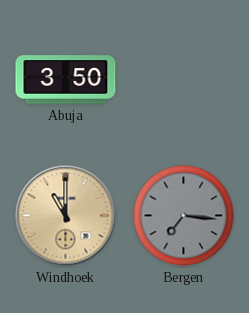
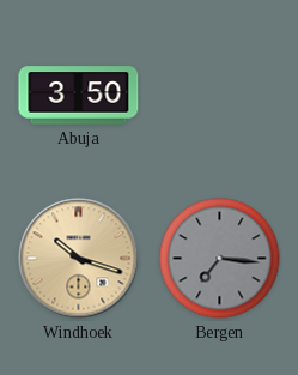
Windhoek: 11:00 -> 10:18
